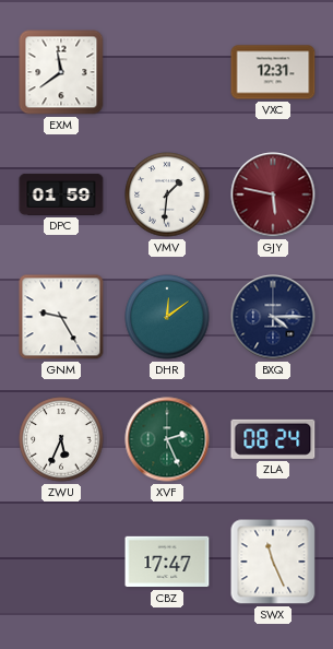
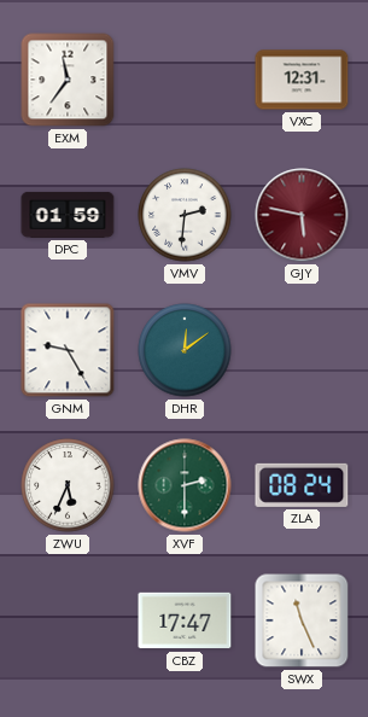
EXM: 11:39 -> 11:36
VMV: 1:31 -> 2:31
BXQ: 4:15 -> none
XVF: 2:26 -> 2:30
